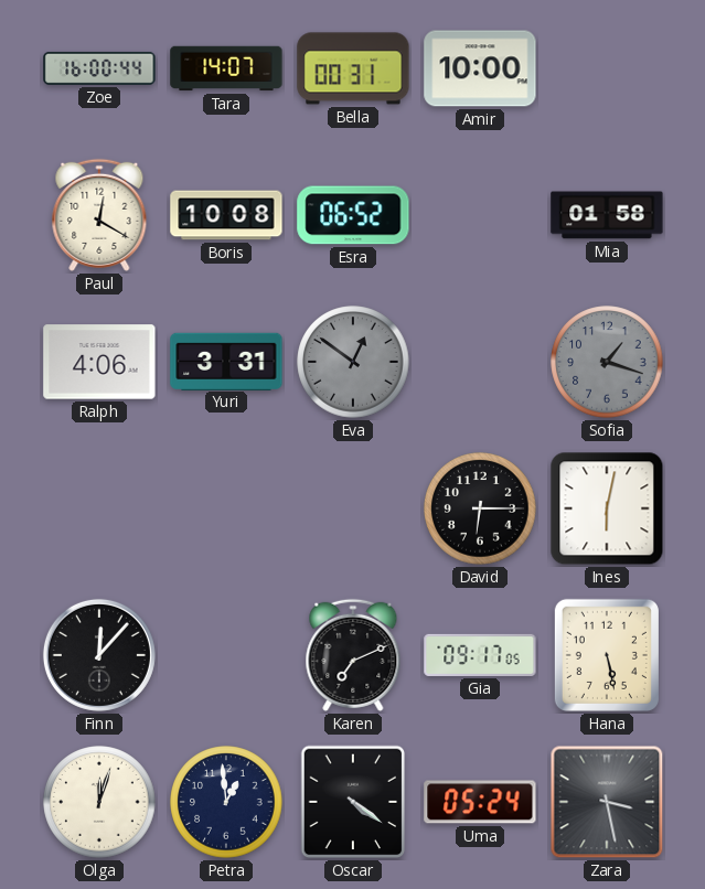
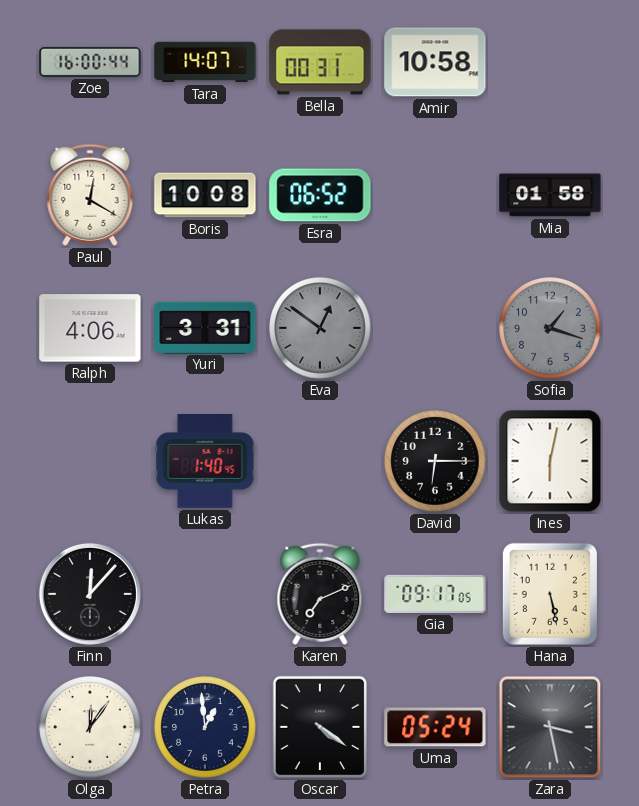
Amir: 10:00 -> 10:58
Lukas: none -> 1:40
Olga: 12:03 -> 12:06
